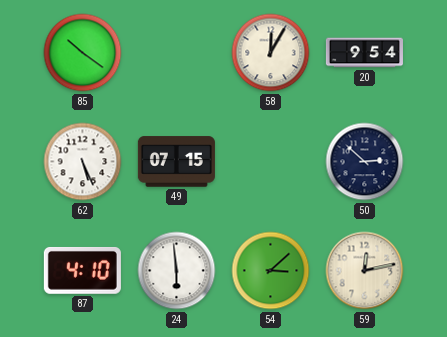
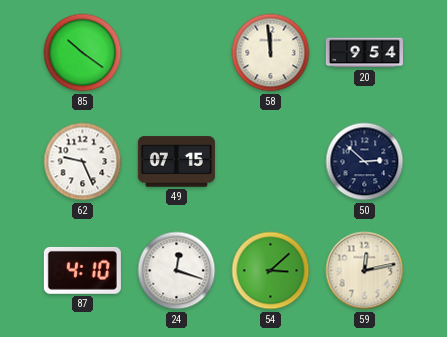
58: 12:05 -> 11:59
62: 5:26 -> 9:26
24: 5:59 -> 12:18
